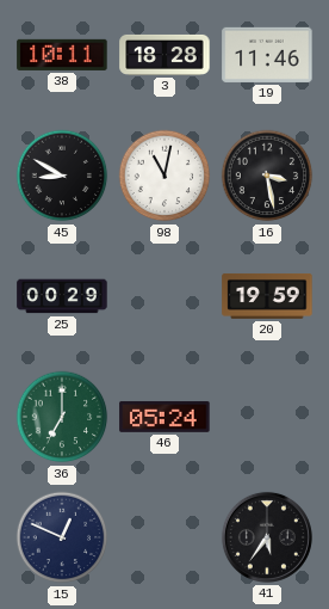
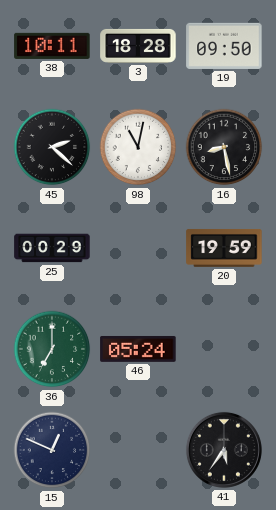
19: 11:46 -> 09:50
45: 8:50 -> 2:22
16: 3:28 -> 8:28
